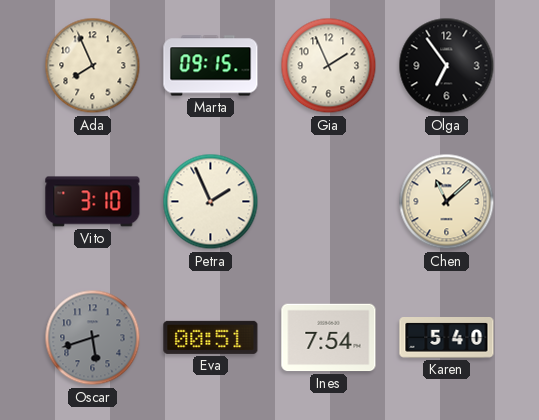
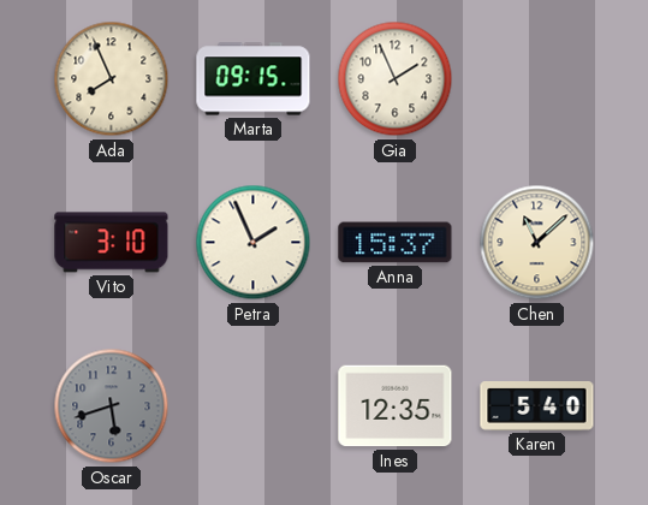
Olga: 6:54 -> none
Anna: none -> 15:37
Eva: 00:51 -> none
Ines: 7:54 -> 12:35
